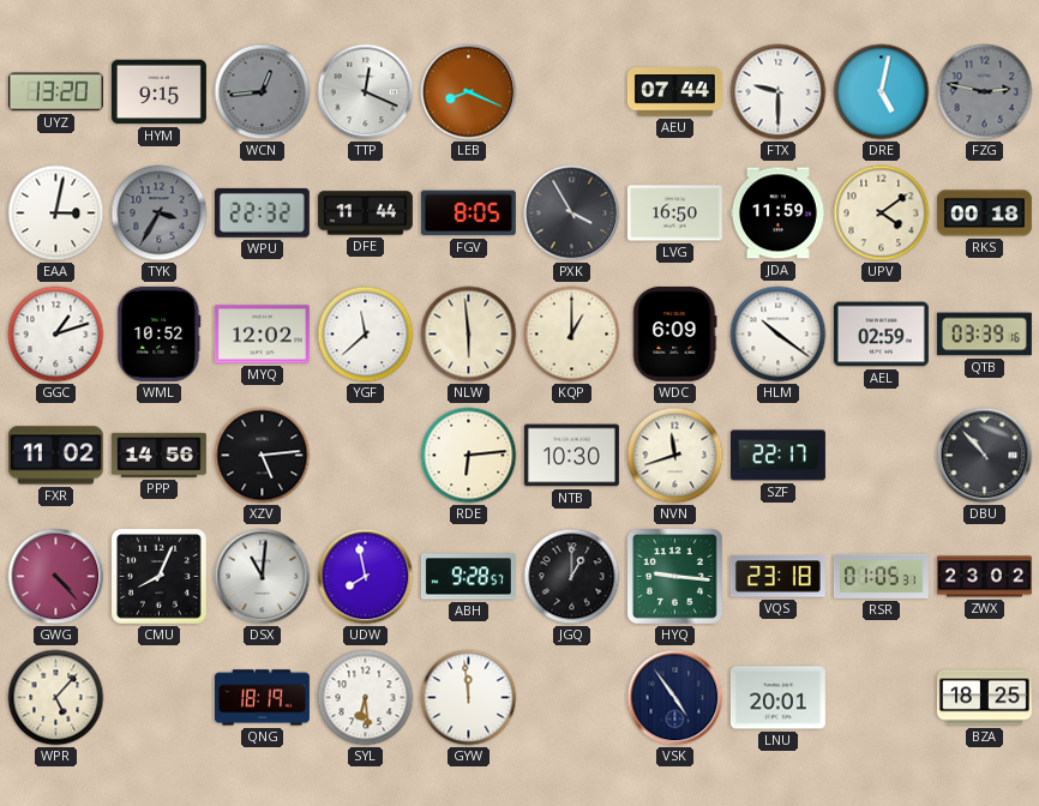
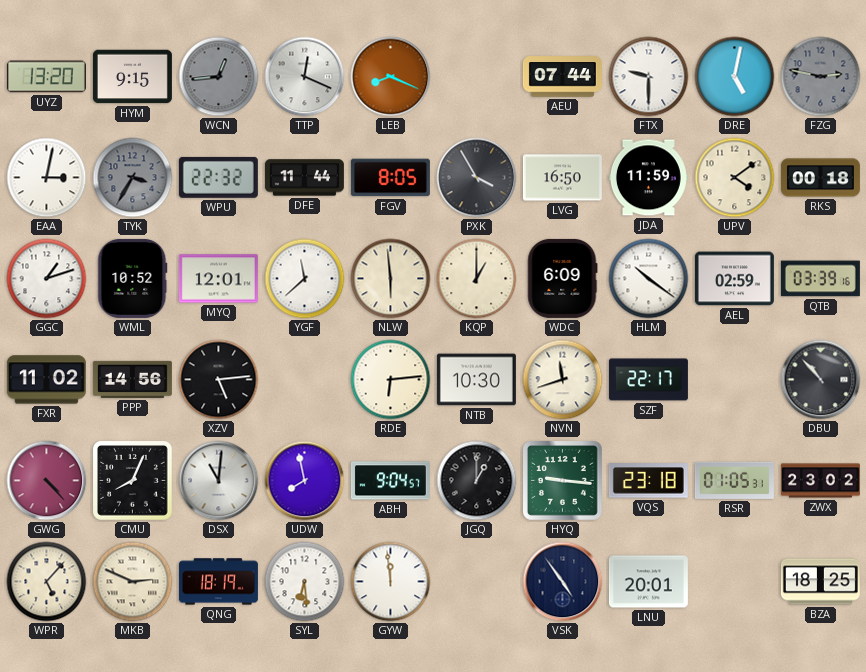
MYQ: 12:02 -> 12:01
ABH: 9:28 -> 9:04
MKB: none -> 2:49
